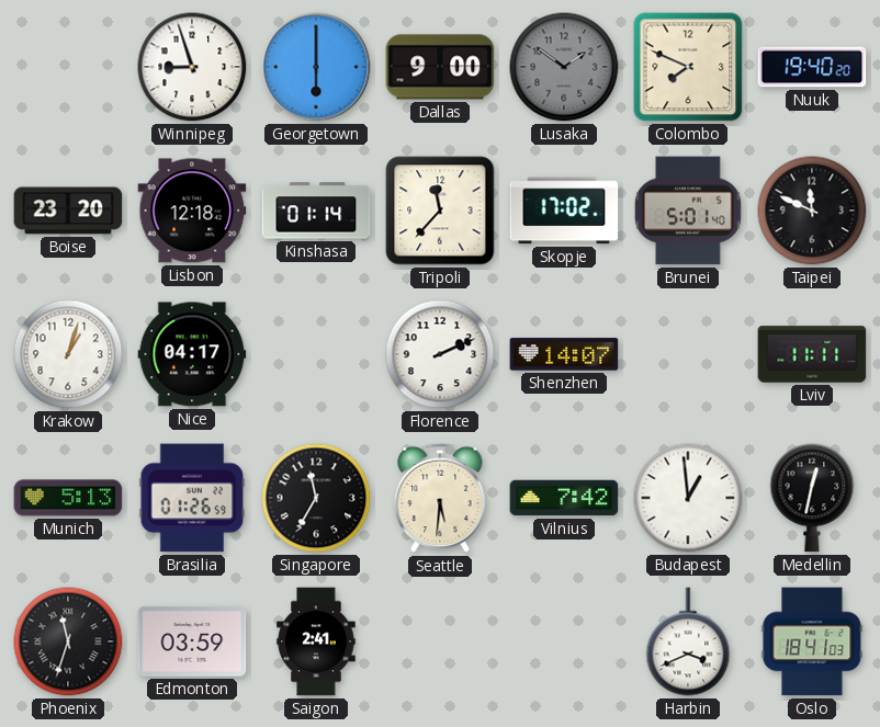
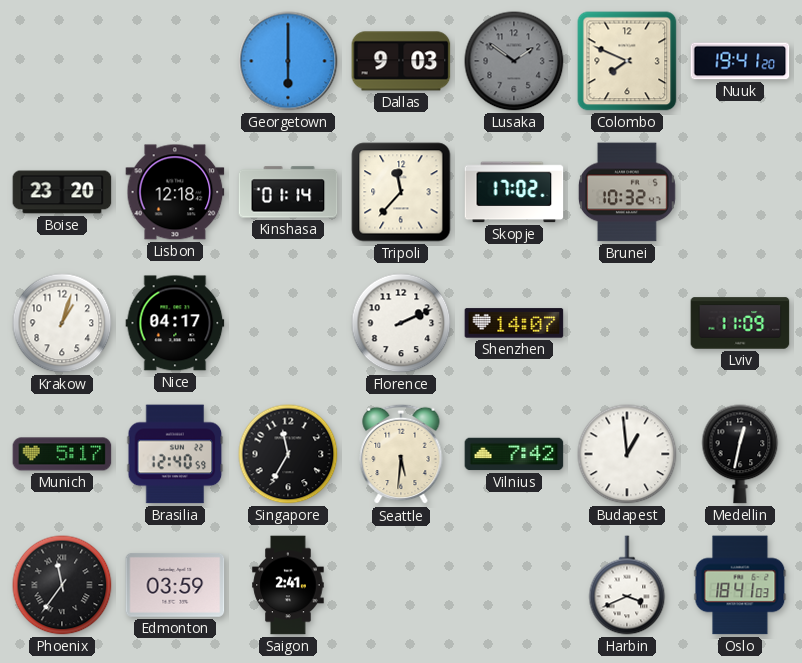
Winnipeg: 8:57 -> none
Dallas: 9:00 -> 9:03
Nuuk: 19:40 -> 19:41
Brunei: 5:01 -> 10:32
Taipei: 11:49 -> none
Lviv: 11:11 -> 11:09
Munich: 5:13 -> 5:17
Brasilia: 01:26 -> 12:40
Phoenix: 11:33 -> 11:36
